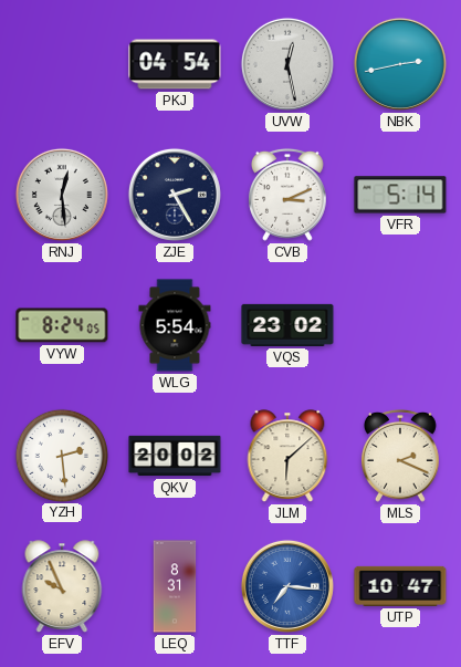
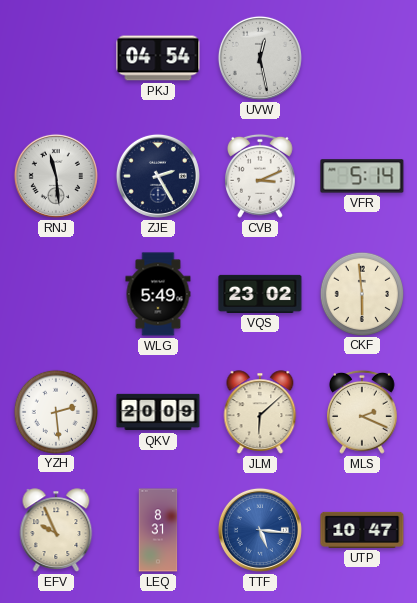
NBK: 2:43 -> none
RNJ: 12:29 -> 11:29
VYW: 8:24 -> none
WLG: 5:54 -> 5:49
CKF: none -> 5:59
QKV: 20:02 -> 20:09
TTF: 7:16 -> 5:16
